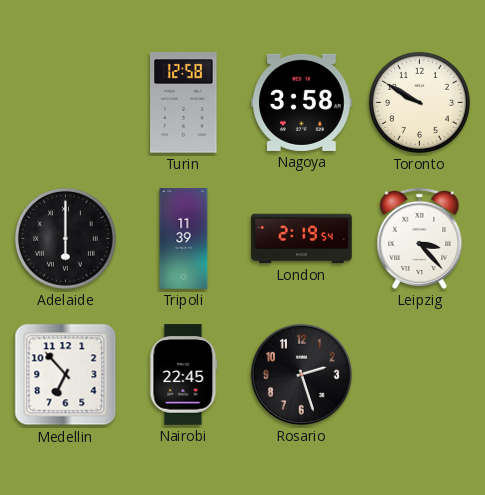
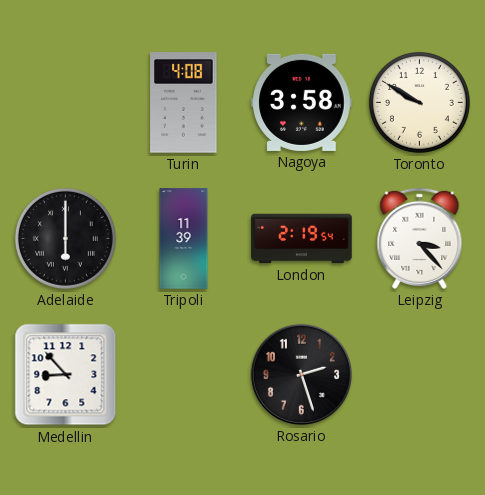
Turin: 12:58 -> 4:08
Medellin: 6:53 -> 8:53
Nairobi: 22:45 -> none
